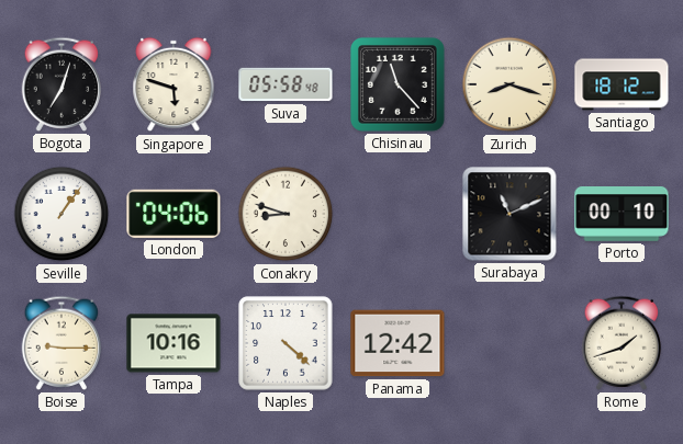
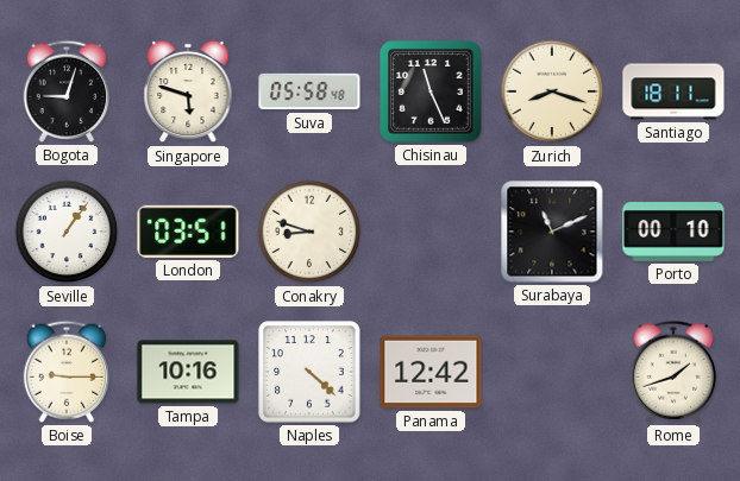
Bogota: 7:03 -> 9:03
Chisinau: 11:23 -> 11:26
Santiago: 18:12 -> 18:11
London: 04:06 -> 03:51
